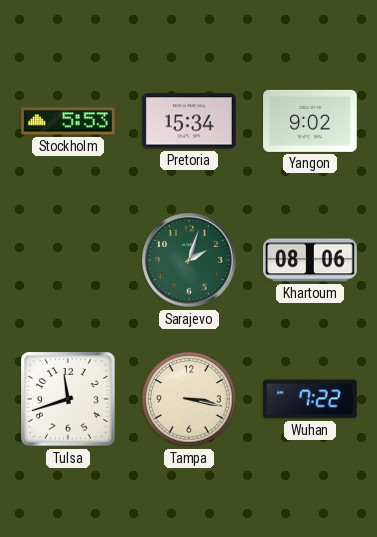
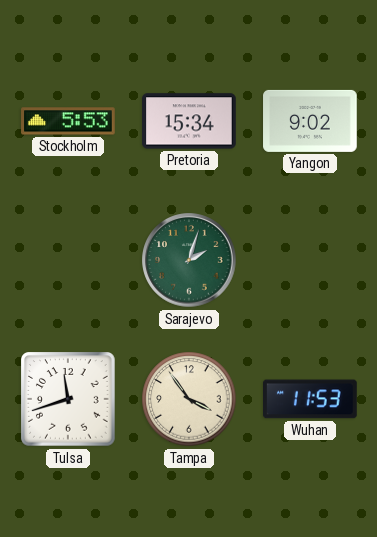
Khartoum: 08:06 -> none
Tampa: 3:17 -> 3:54
Wuhan: 7:22 -> 11:53
